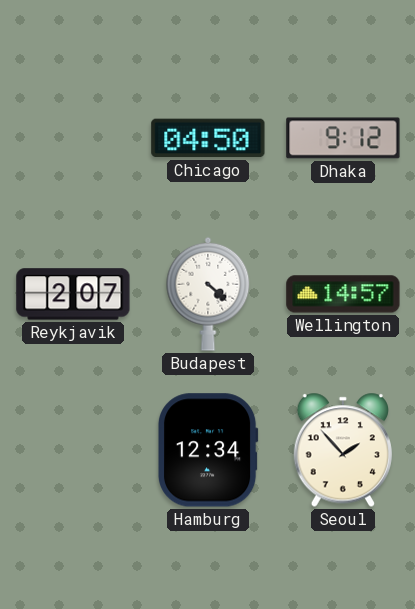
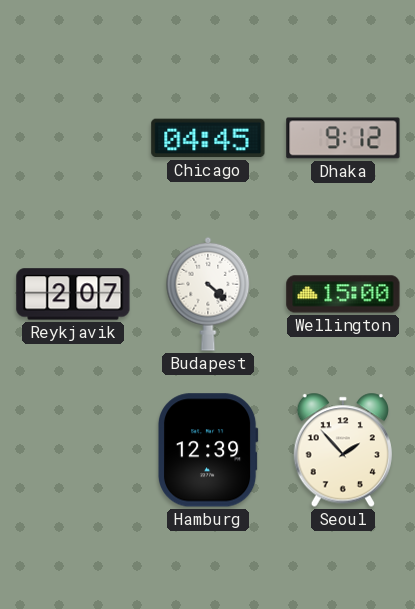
Chicago: 04:50 -> 04:45
Wellington: 14:57 -> 15:00
Hamburg: 12:34 -> 12:39
